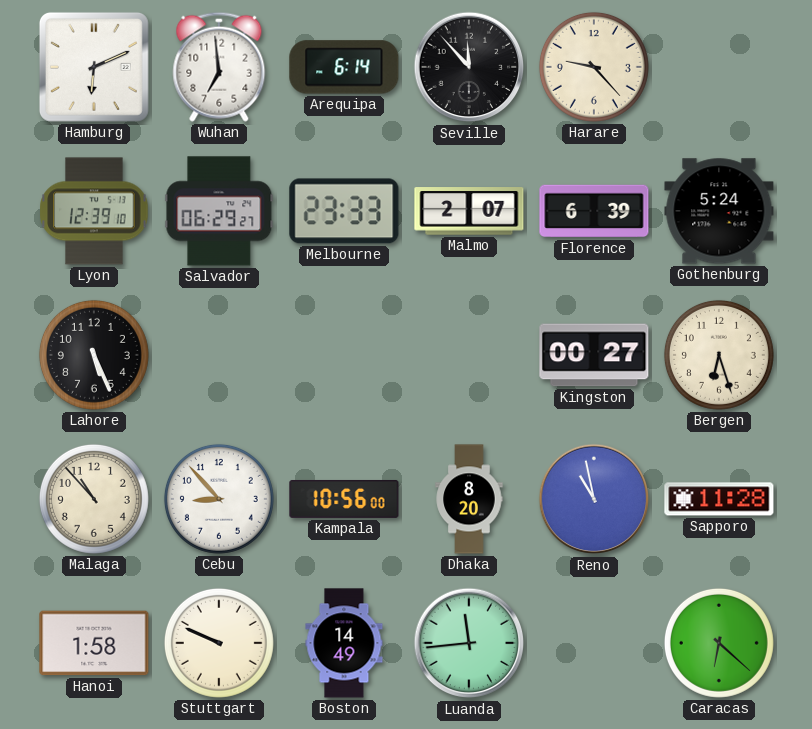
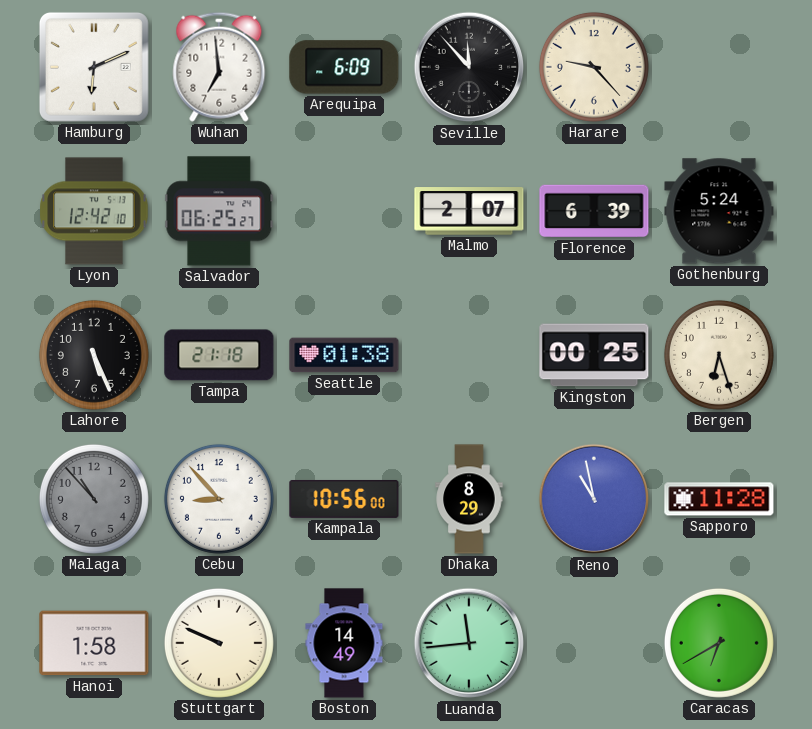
Arequipa: 6:14 -> 6:09
Lyon: 12:39 -> 12:42
Salvador: 06:29 -> 06:25
Melbourne: 23:33 -> none
Tampa: none -> 21:18
Seattle: none -> 01:38
Kingston: 00:27 -> 00:25
Malaga dial: cream -> grey
Dhaka: 8:20 -> 8:29
Caracas: 6:22 -> 6:40
